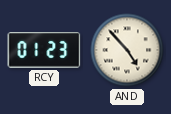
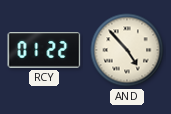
RCY: 01:23 -> 01:22
